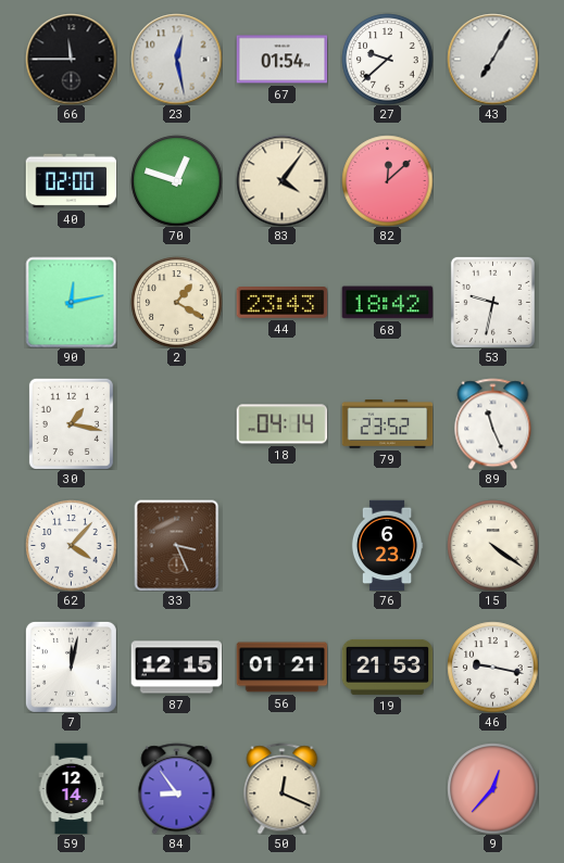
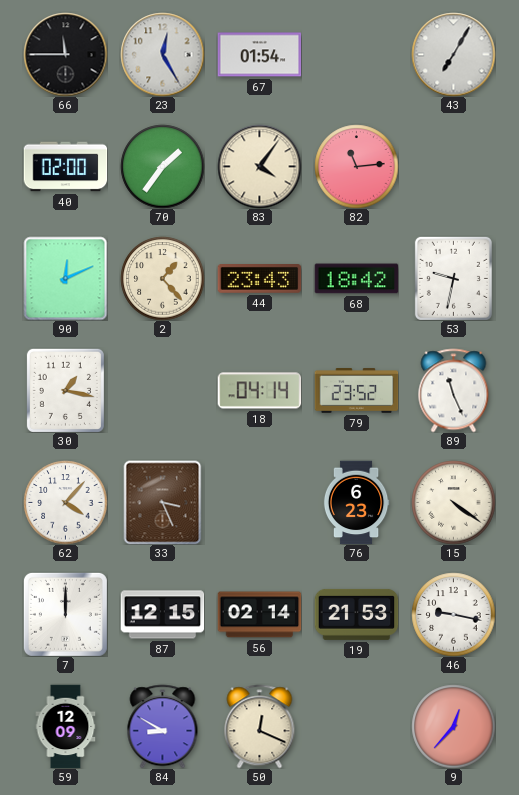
23: 12:28 -> 12:25
27: 9:38 -> none
70: 12:48 -> 1:36
82: 12:08 -> 11:14
90: 12:13 -> 12:11
2: 1:20 -> 1:23
7: 12:02 -> 12:00
56: 01:21 -> 02:14
59: 12:14 -> 12:09
84: 8:54 -> 8:50
